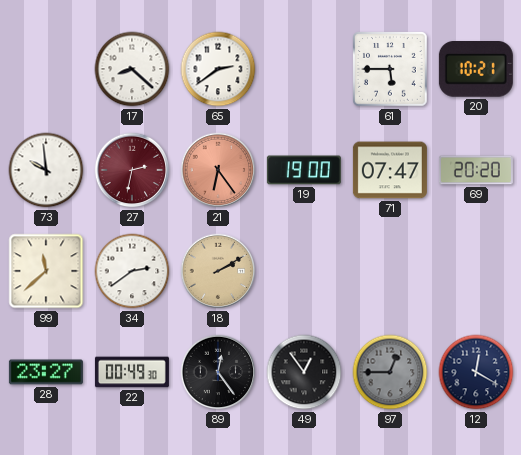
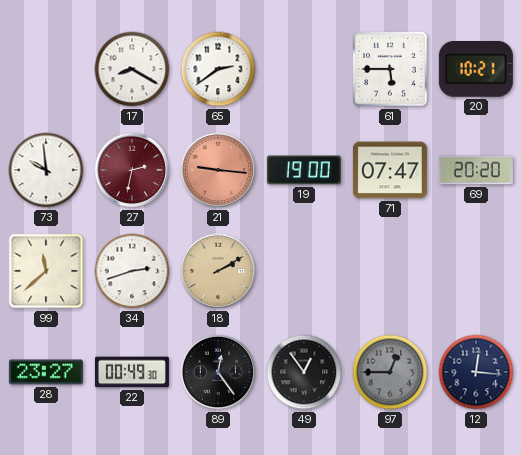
17: 8:22 -> 8:20
21: 6:24 -> 9:16
34: 2:39 -> 2:42
12: 12:20 -> 12:16
